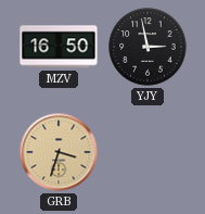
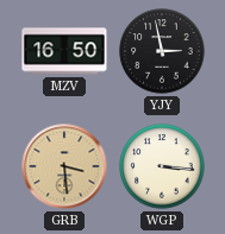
GRB: 3:33 -> 3:29
WGP: none -> 3:16
